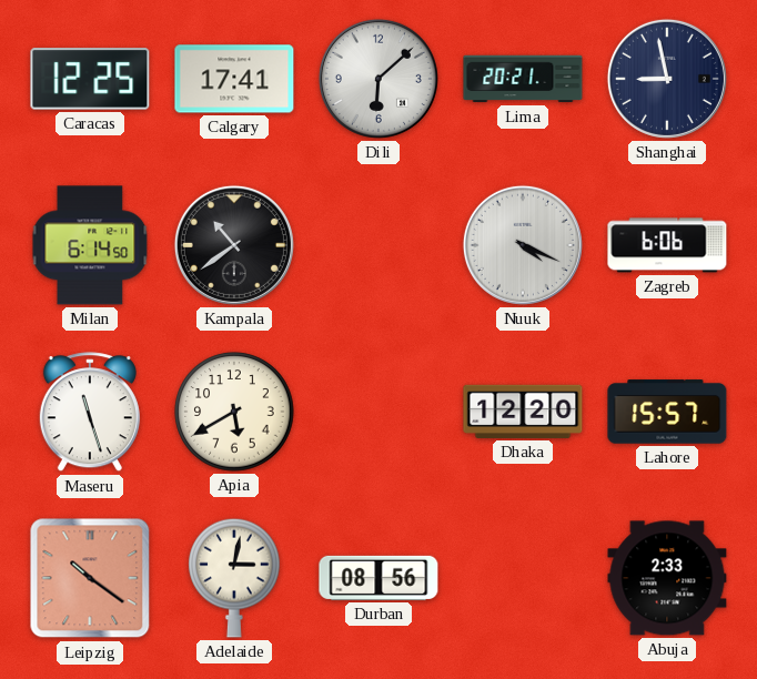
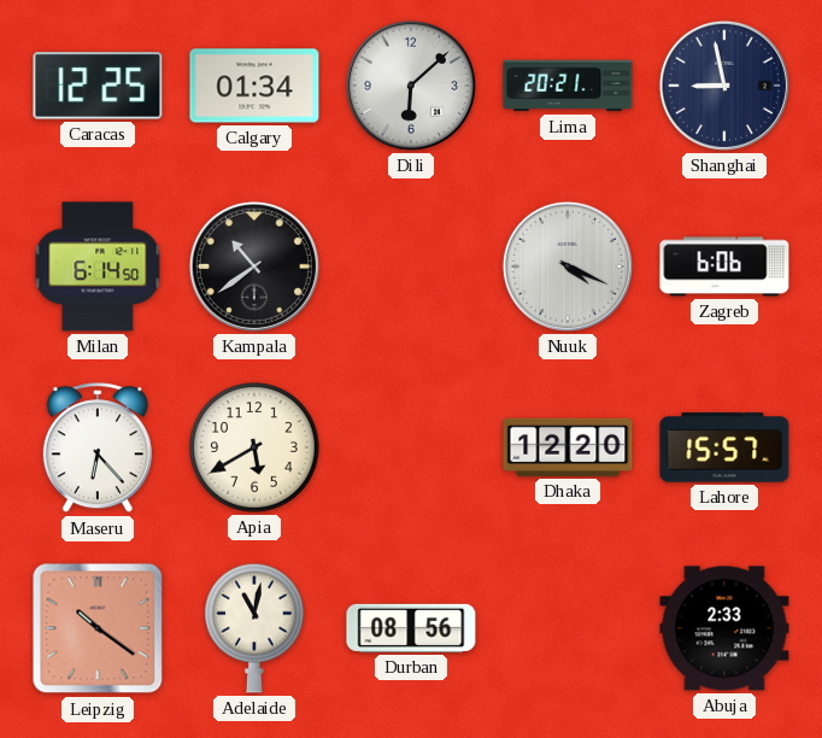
Calgary: 17:41 -> 01:34
Maseru: 11:27 -> 6:23
Adelaide: 3:02 -> 11:02
